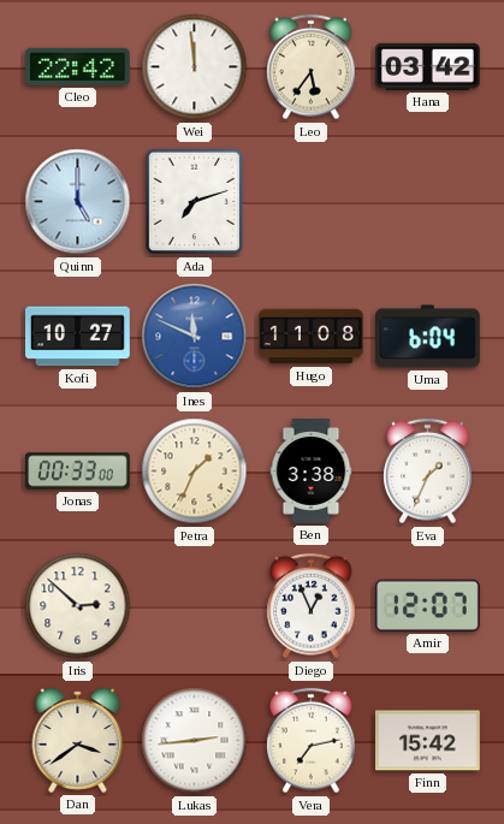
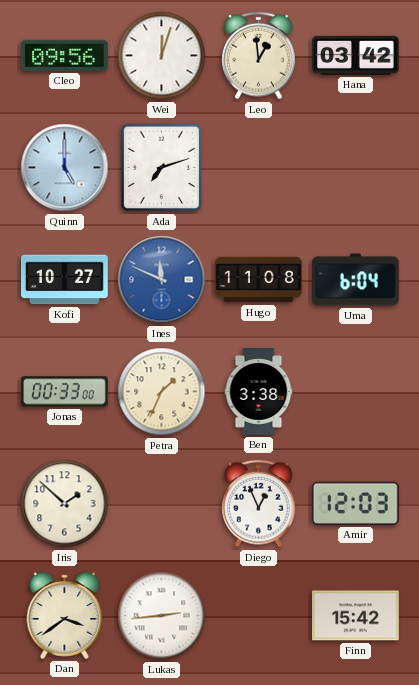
Cleo: 22:42 -> 09:56
Wei: 11:59 -> 12:03
Leo: 5:36 -> 12:59
Eva: 1:34 -> none
Iris: 2:52 -> 1:52
Amir: 12:07 -> 12:03
Vera: 7:13 -> none
